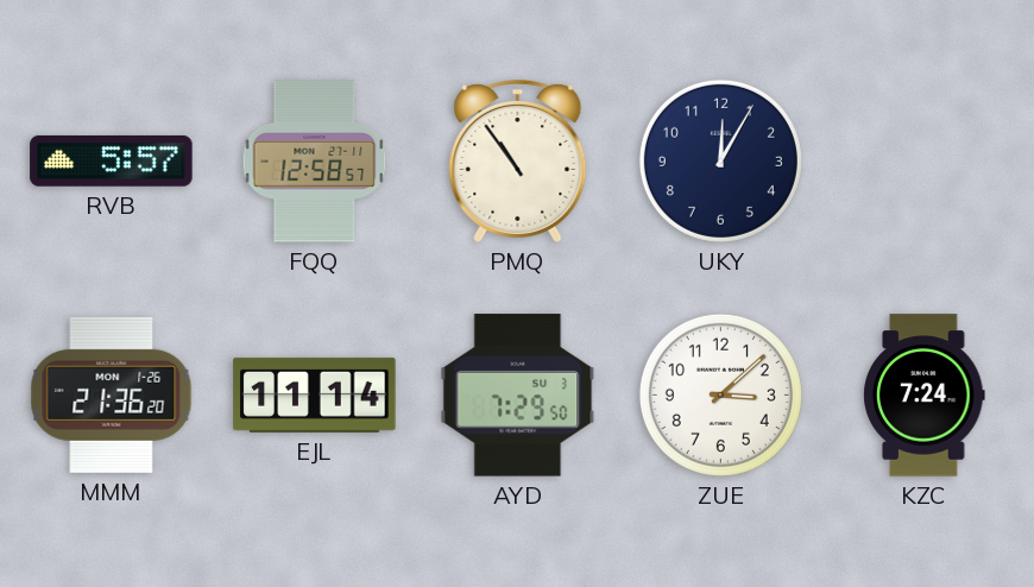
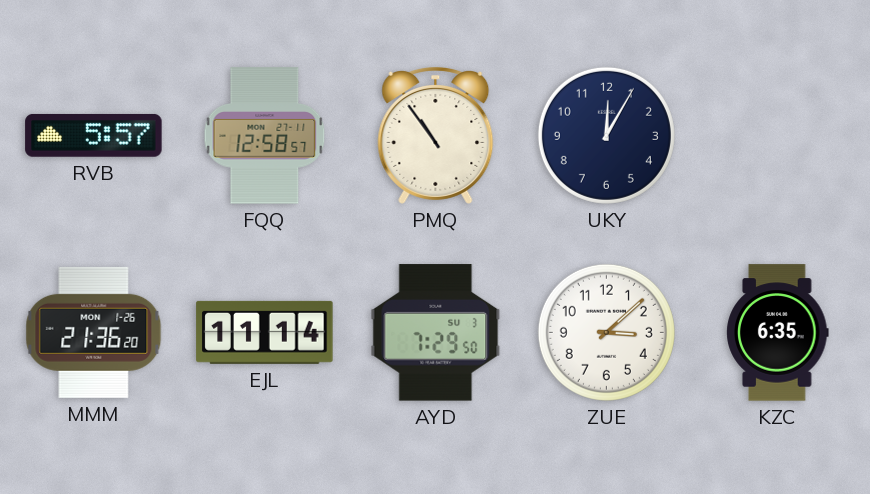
KZC: 7:24 -> 6:35
